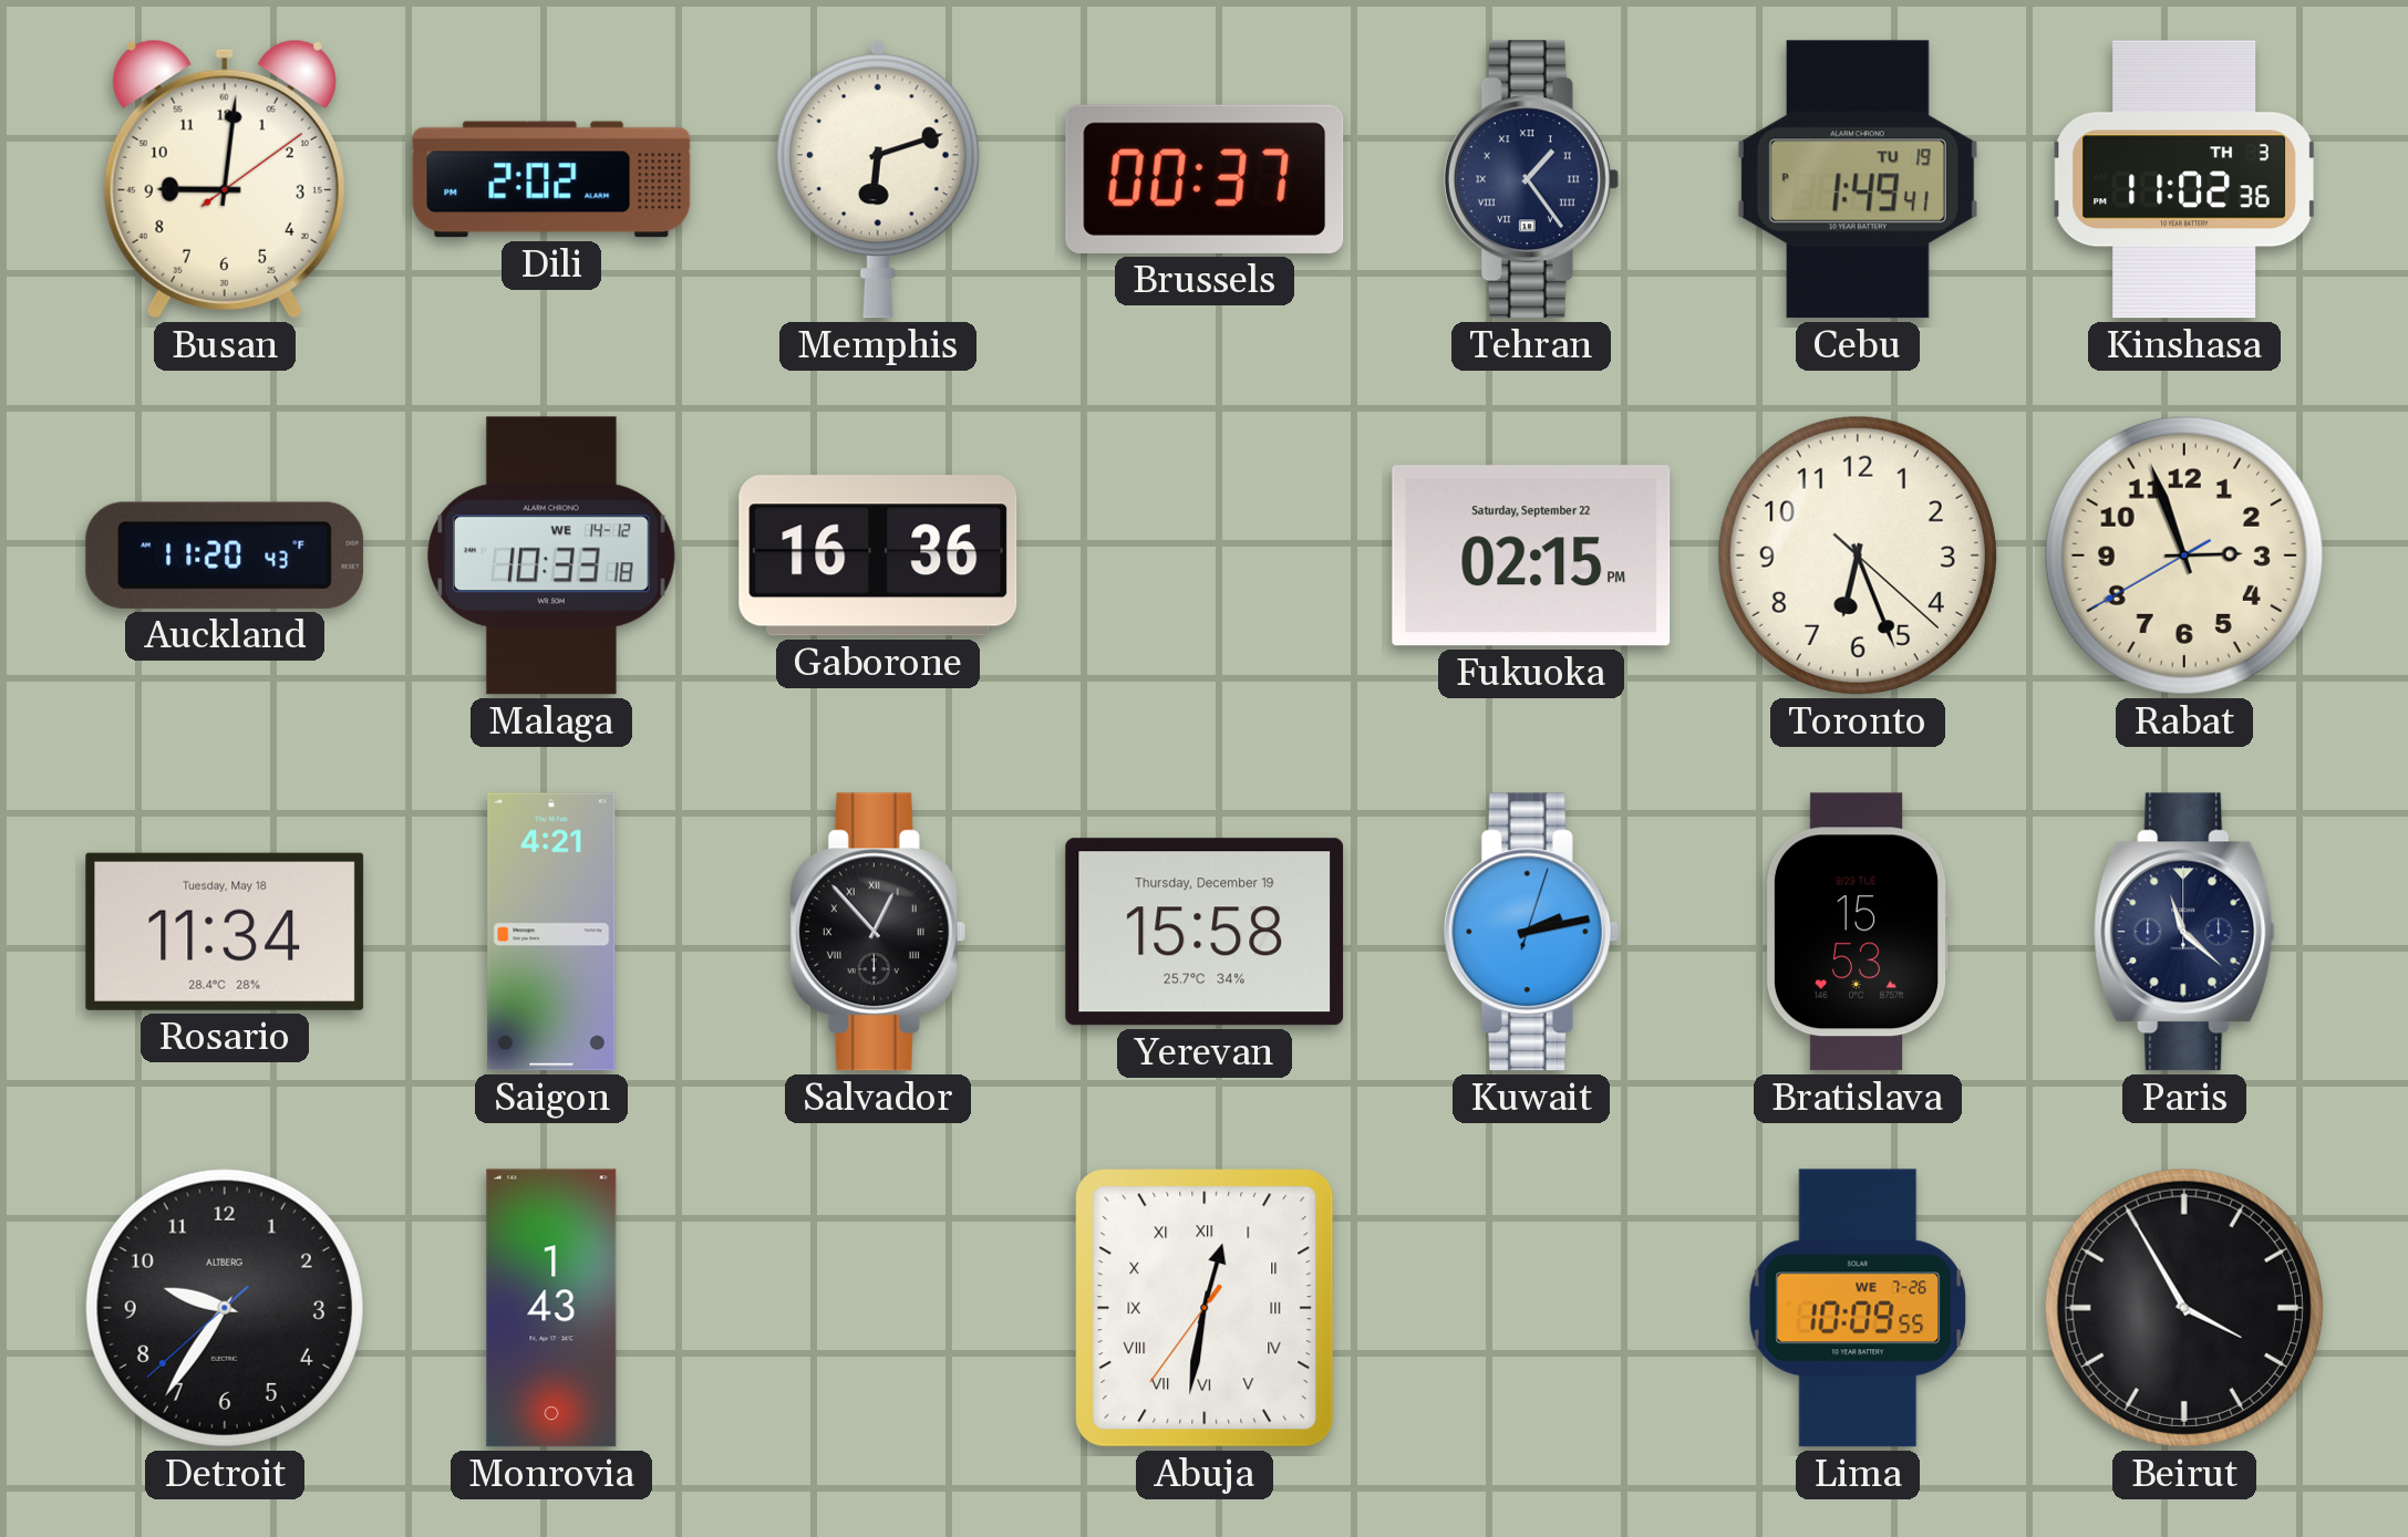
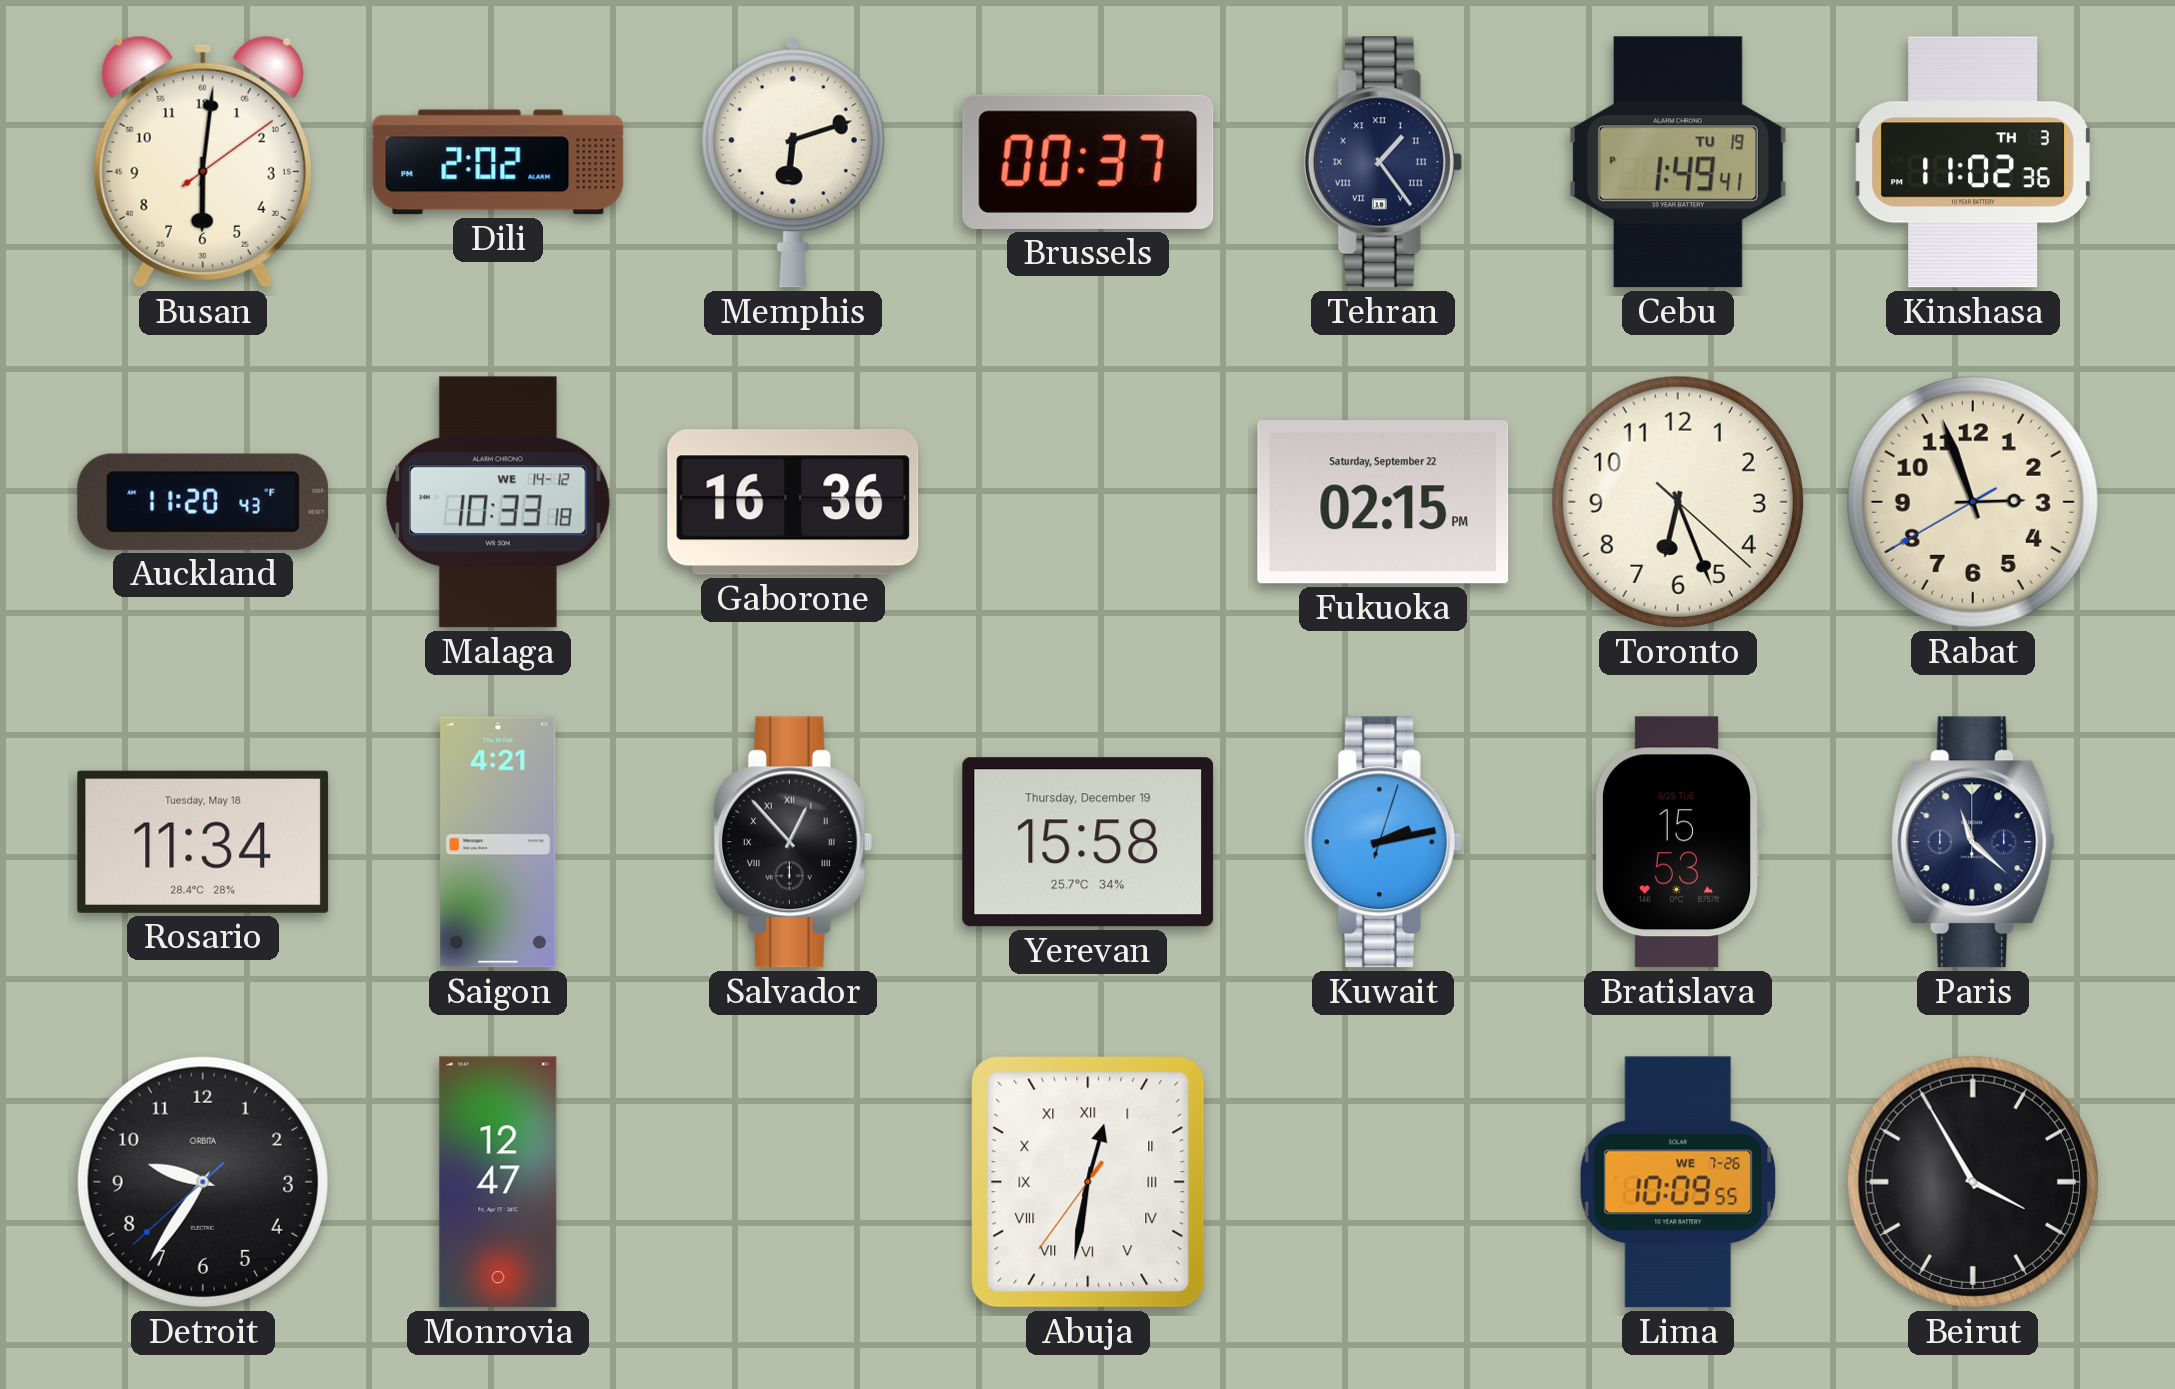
Busan: 9:01 -> 6:01
Detroit brand: ALTBERG -> ORBITA
Monrovia: 1:43 -> 12:47
